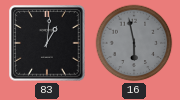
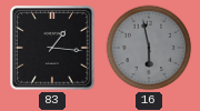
83: 1:01 -> 1:16
